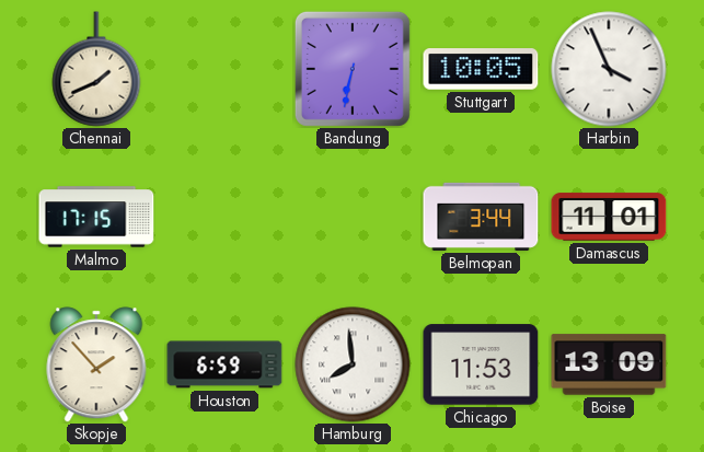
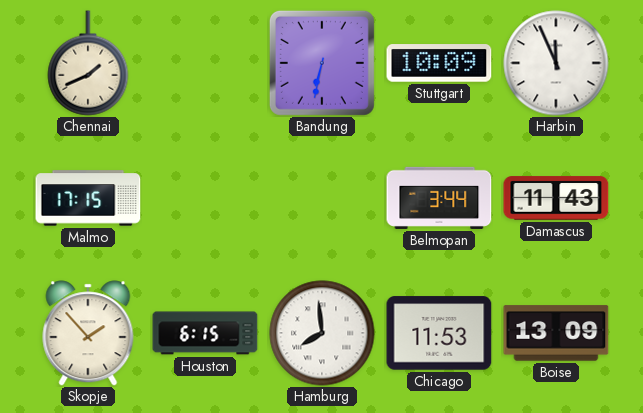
Stuttgart: 10:05 -> 10:09
Harbin: 3:56 -> 11:56
Damascus: 11:01 -> 11:43
Houston: 6:59 -> 6:15
